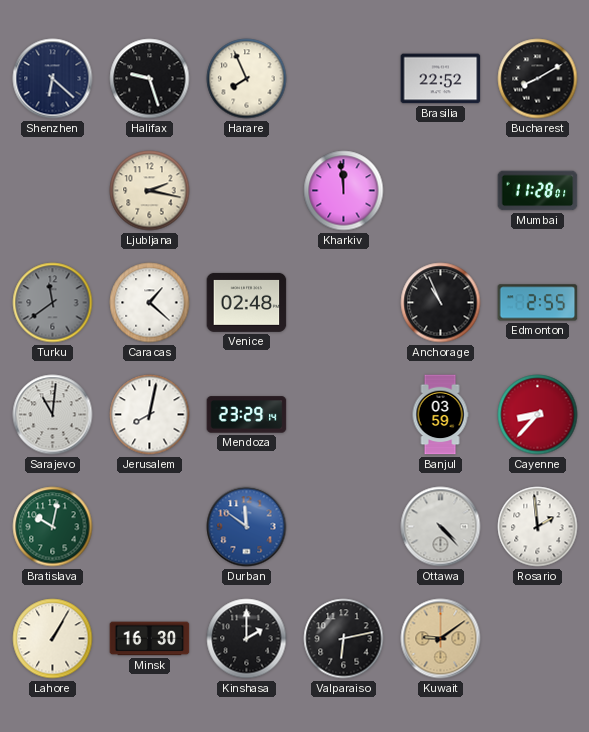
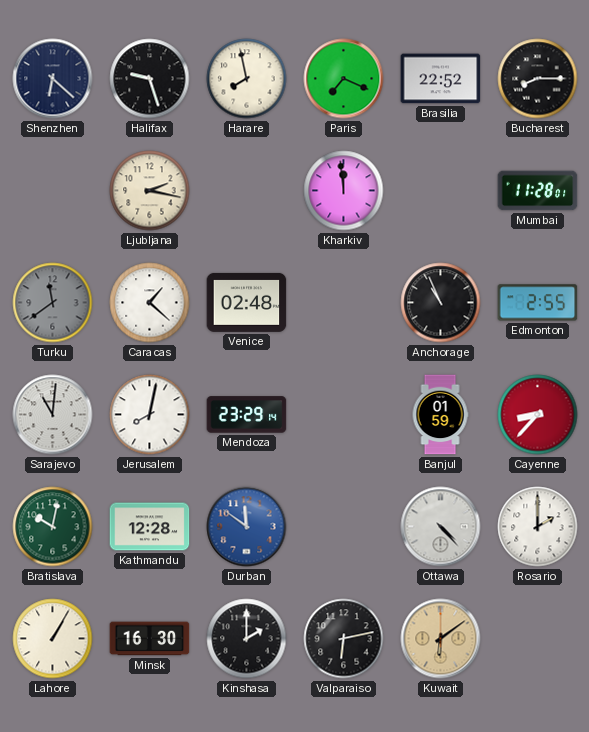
Harare: 7:56 -> 7:58
Paris: none -> 7:19
Bucharest: 8:10 -> 8:15
Banjul: 03:59 -> 01:59
Kathmandu: none -> 12:28
Rosario: 1:59 -> 2:00
Kuwait: 9:09 -> 6:09
